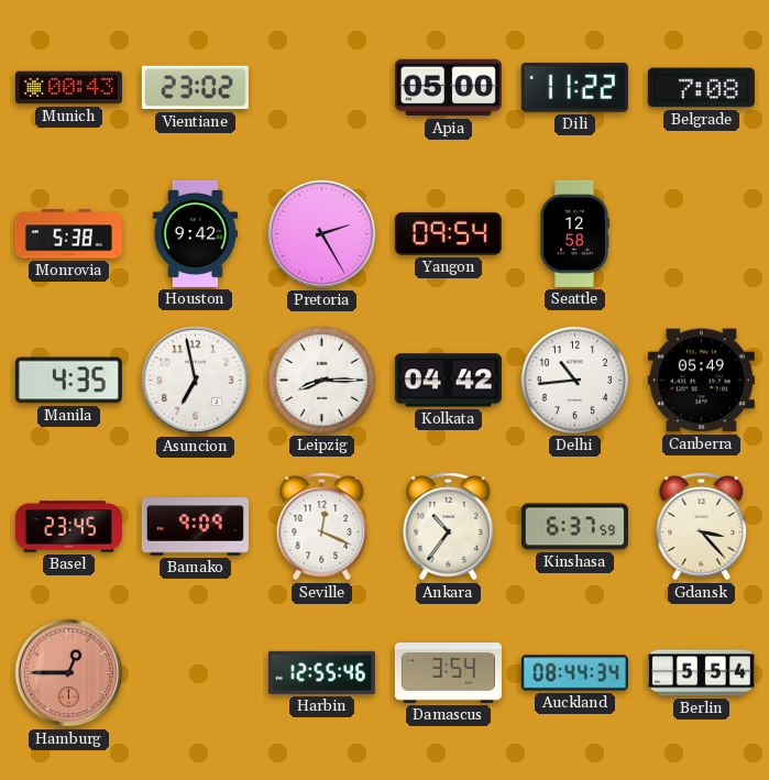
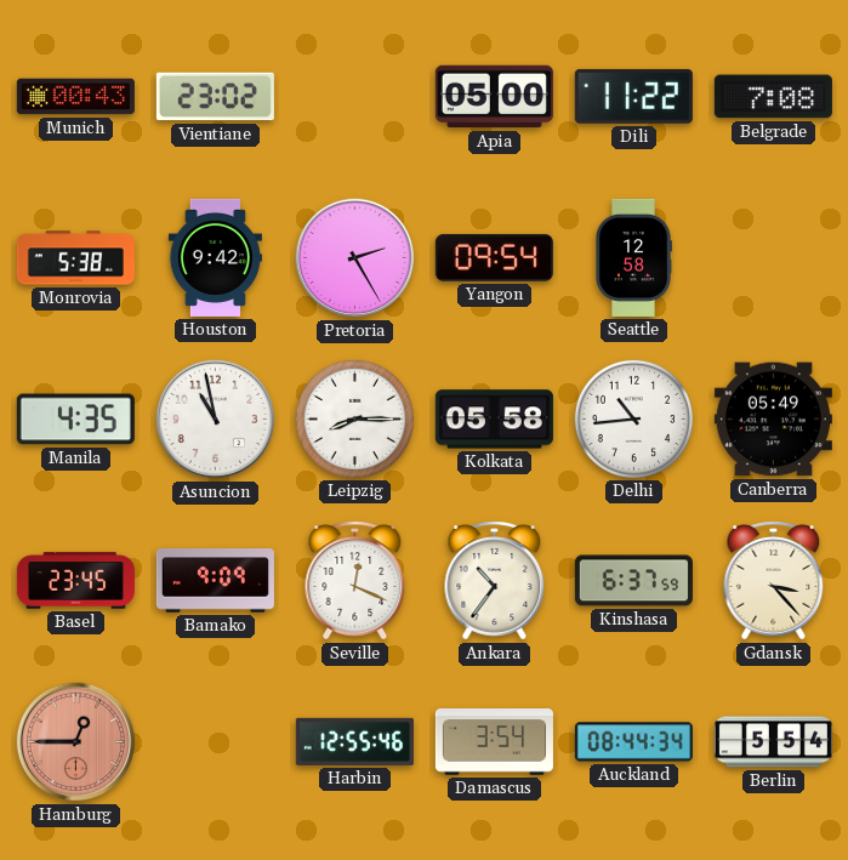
Asuncion: 6:58 -> 10:58
Kolkata: 04:42 -> 05:58
